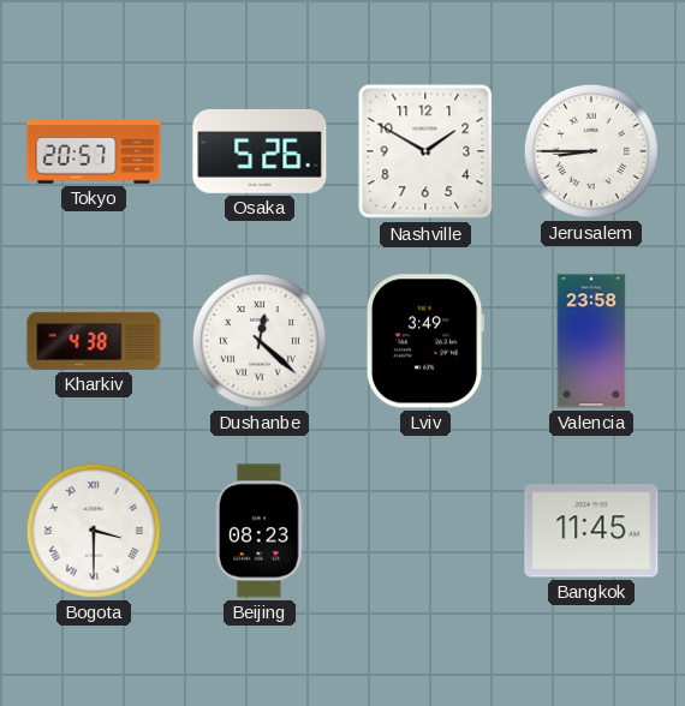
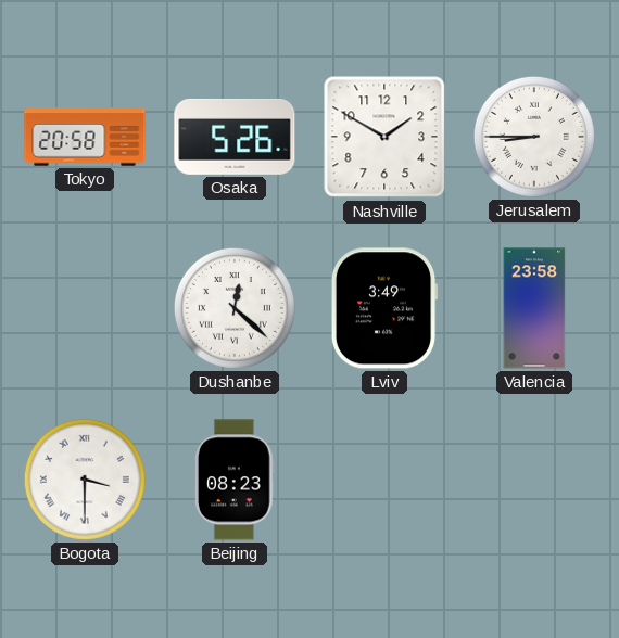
Tokyo: 20:57 -> 20:58
Kharkiv: 4:38 -> none
Bangkok: 11:45 -> none
